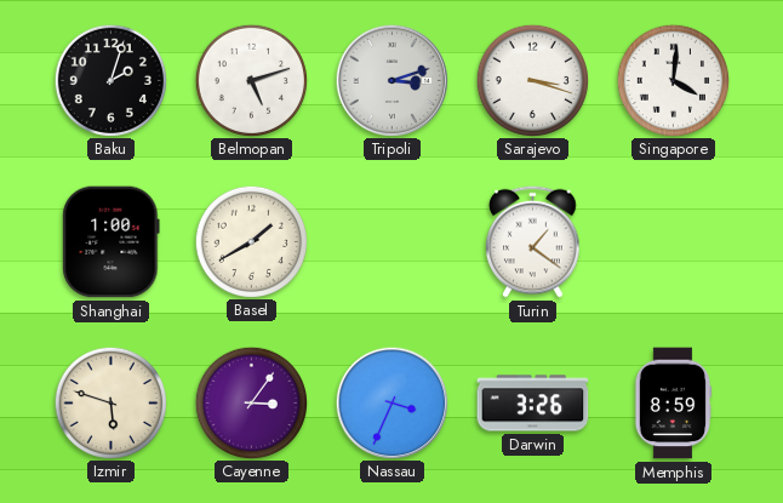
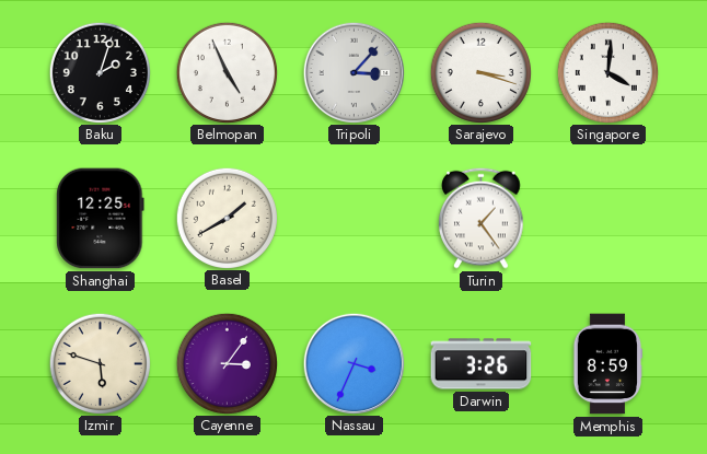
Belmopan: 5:12 -> 4:56
Tripoli: 3:12 -> 3:07
Shanghai: 1:00 -> 12:25
Turin: 1:21 -> 1:24
